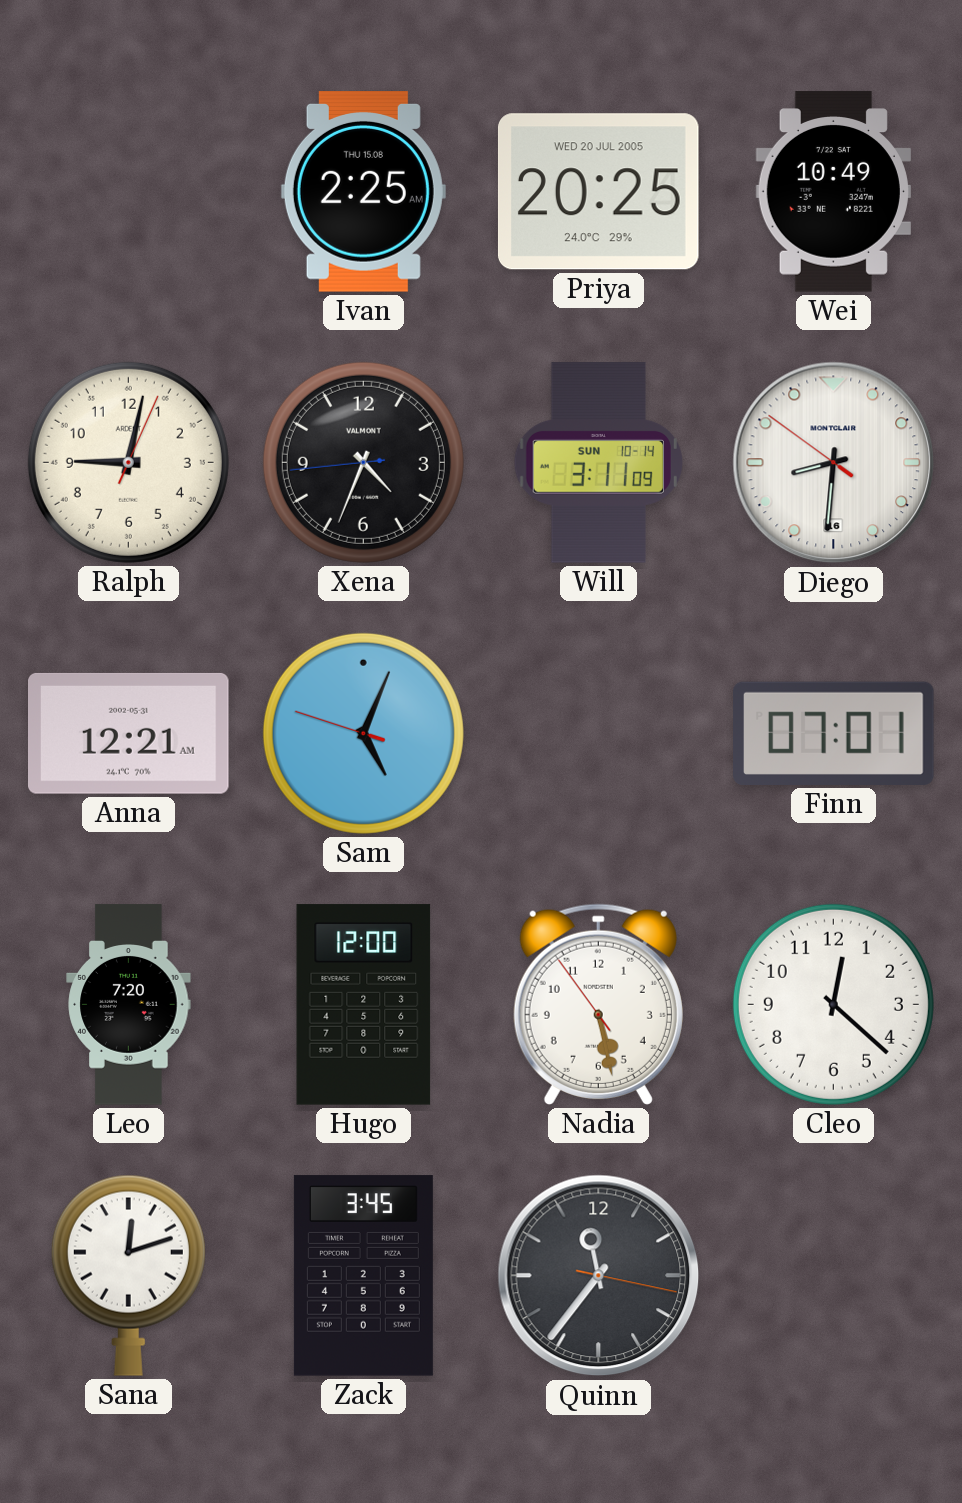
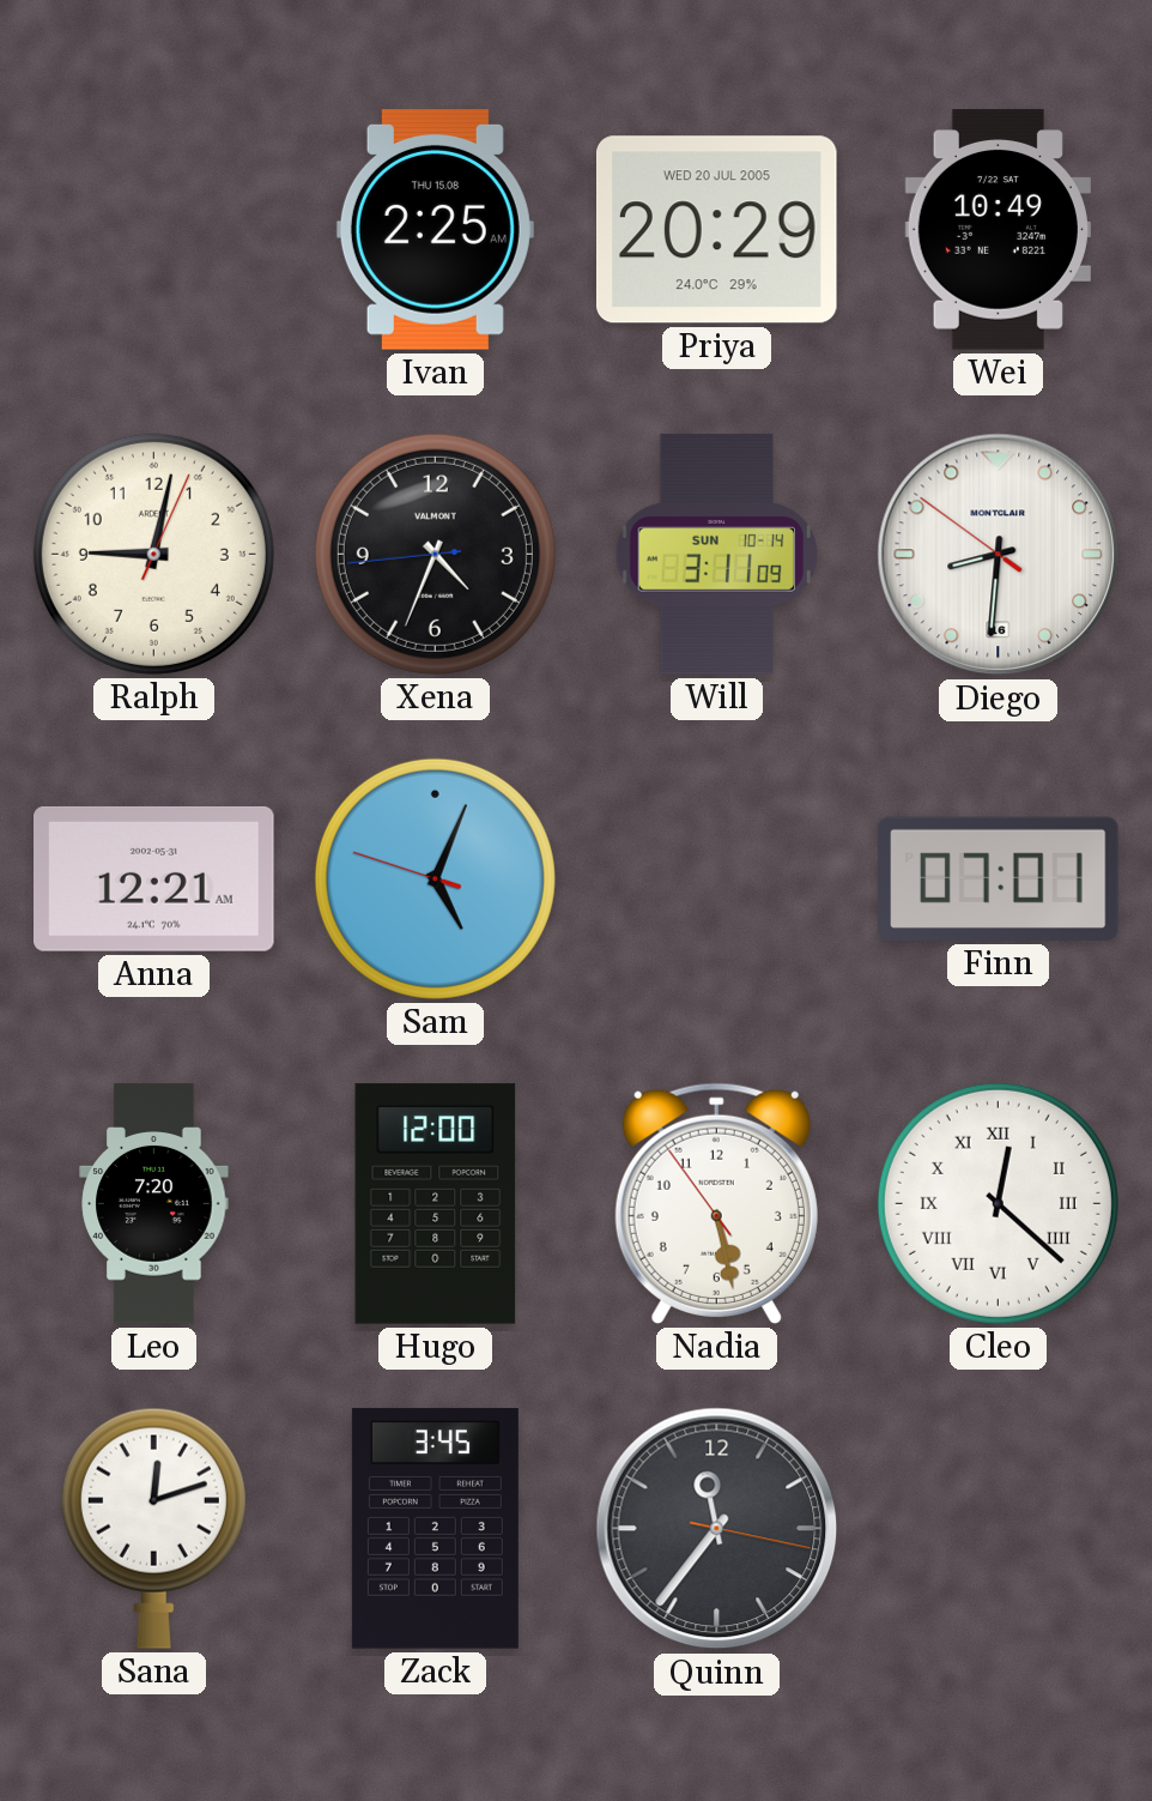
Priya: 20:25 -> 20:29
Cleo numerals: Arabic -> Roman
